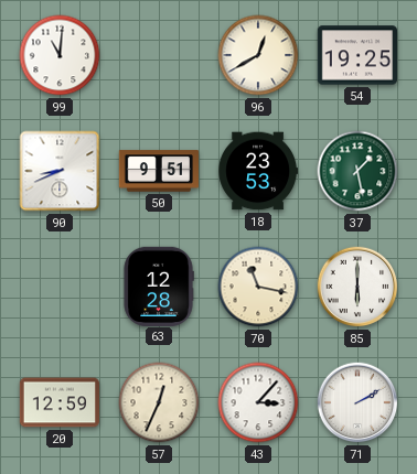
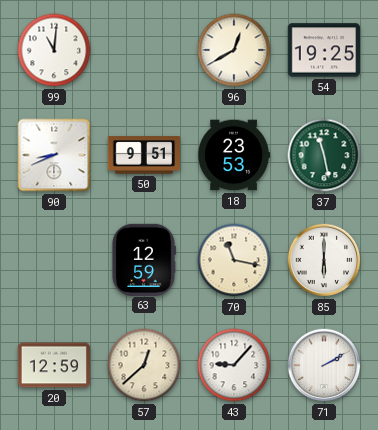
37: 1:28 -> 11:28
63: 12:28 -> 12:59
57: 12:34 -> 12:38
43: 3:07 -> 9:07
